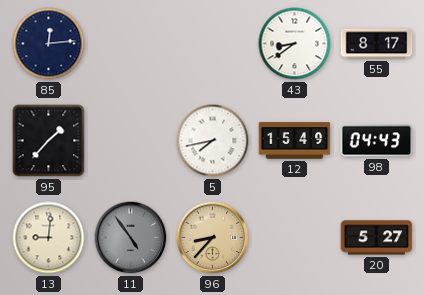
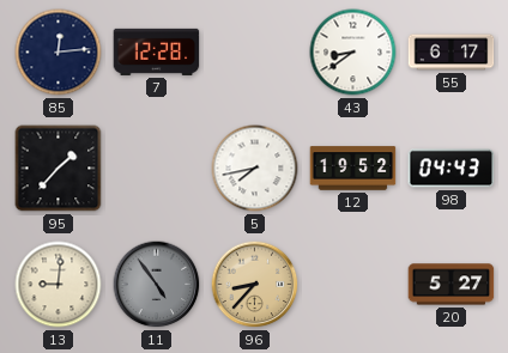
7: none -> 12:28
55: 8:17 -> 6:17
12: 15:49 -> 19:52
